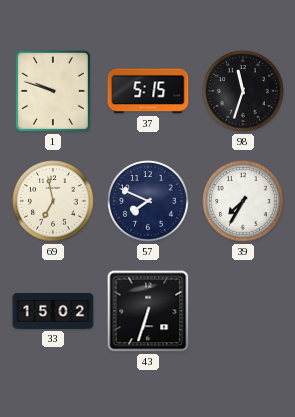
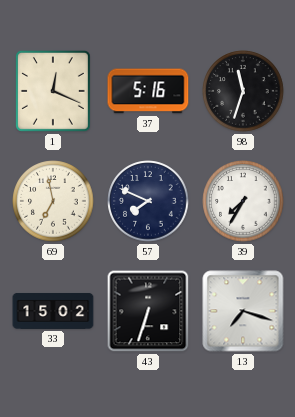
1: 9:48 -> 12:19
37: 5:15 -> 5:16
13: none -> 7:18
